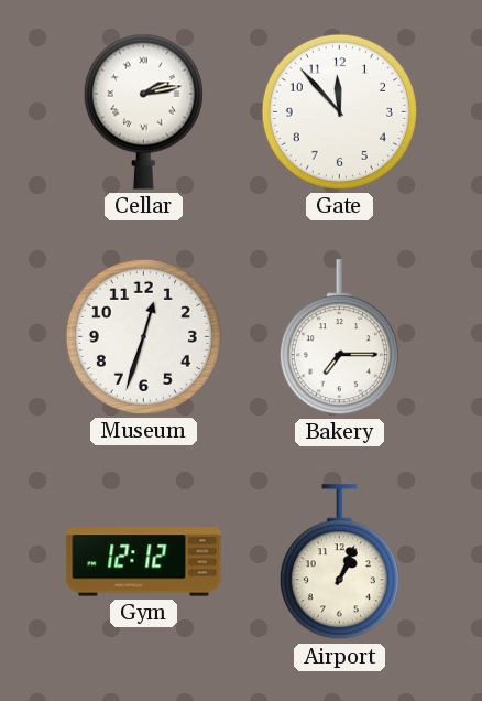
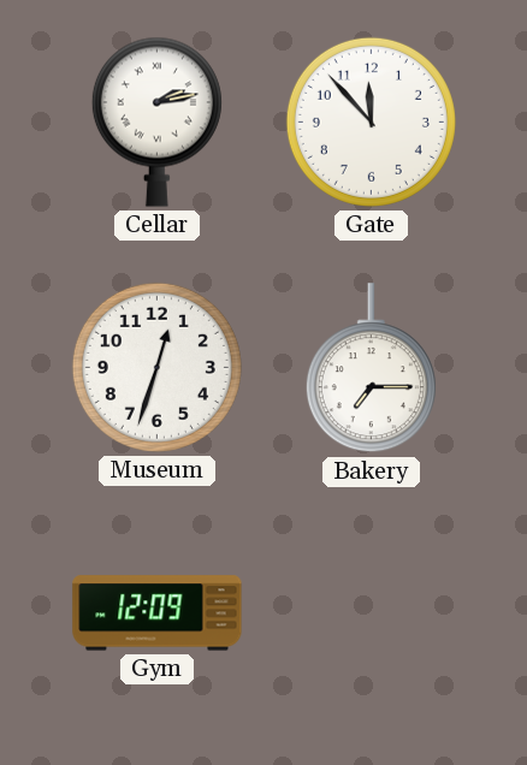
Gym: 12:12 -> 12:09
Airport: 1:04 -> none
